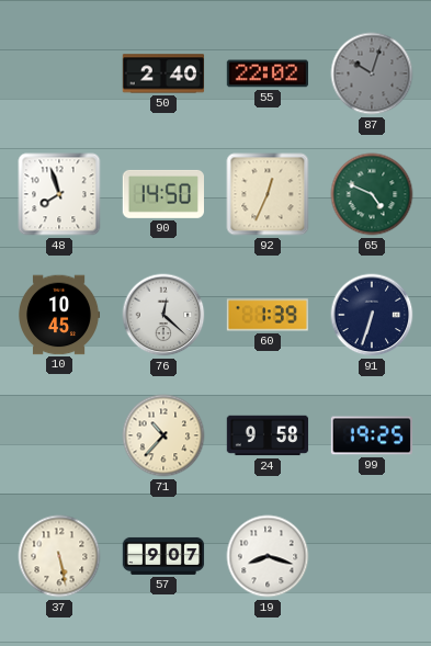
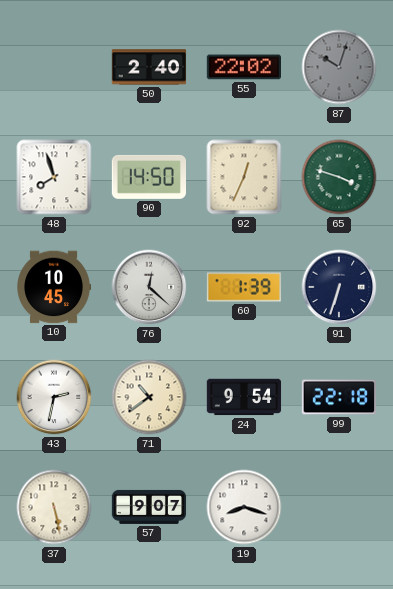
65: 4:49 -> 3:48
43: none -> 2:32
71: 10:37 -> 10:39
24: 9:58 -> 9:54
99: 19:25 -> 22:18
